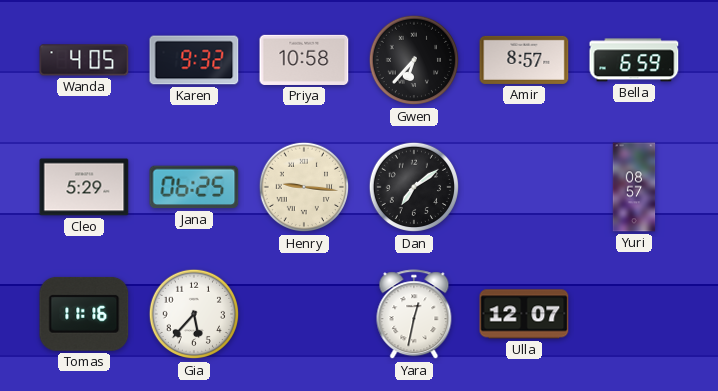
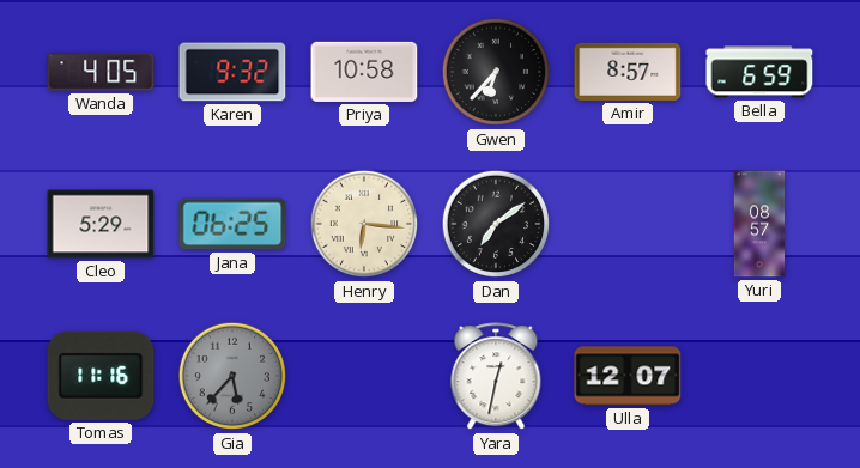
Henry: 9:16 -> 6:16
Gia dial: white -> grey
